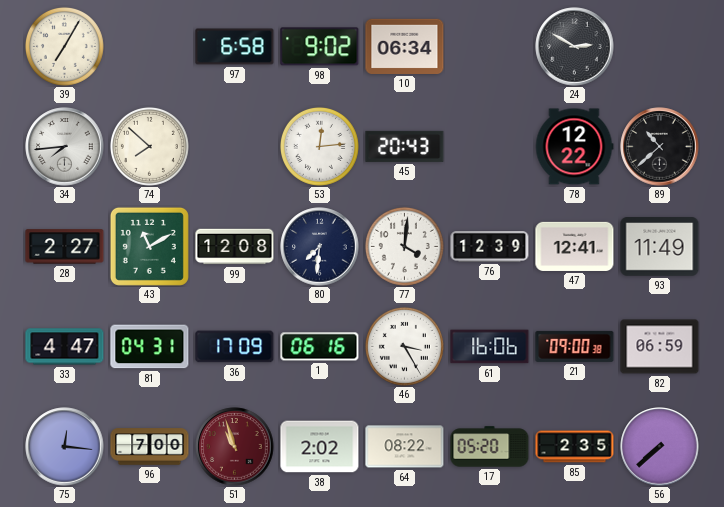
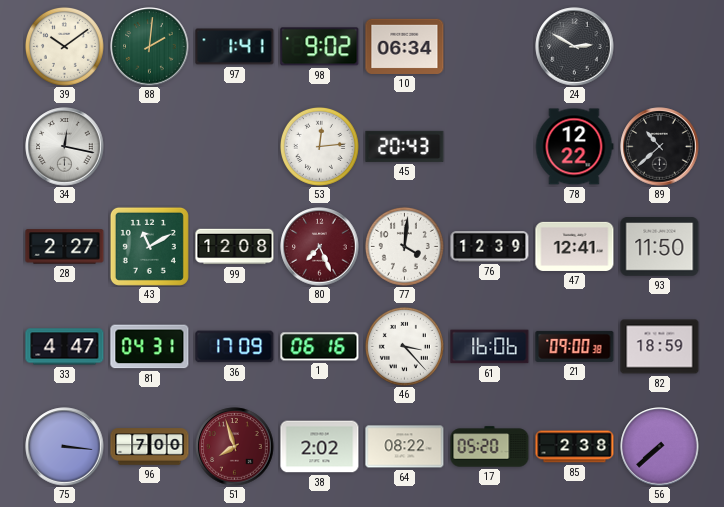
39: 7:05 -> 10:09
88: none -> 2:01
97: 6:58 -> 1:41
34: 7:44 -> 12:17
74: 7:52 -> none
80: 7:31 -> 7:26
80 dial: navy -> burgundy
93: 11:49 -> 11:50
46: 3:25 -> 3:23
82: 06:59 -> 18:59
75: 12:16 -> 3:16
51: 10:57 -> 7:57
85: 2:35 -> 2:38
